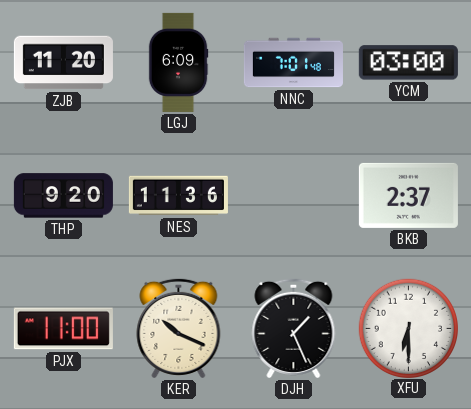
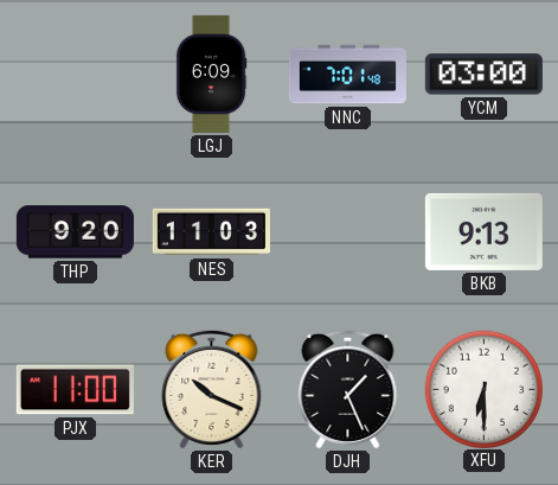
ZJB: 11:20 -> none
NES: 11:36 -> 11:03
BKB: 2:37 -> 9:13
